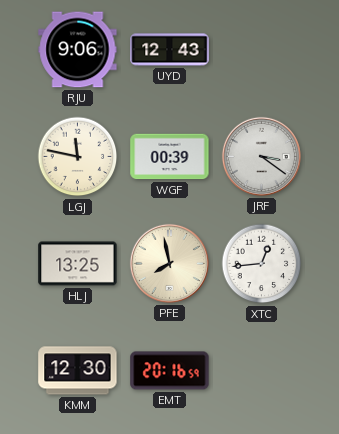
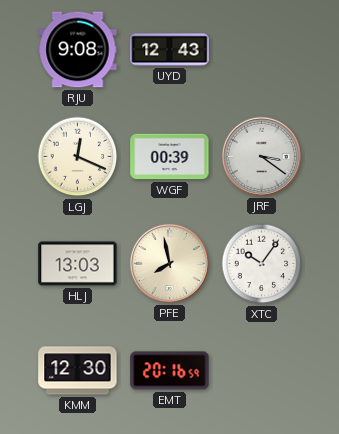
RJU: 9:06 -> 9:08
LGJ: 11:47 -> 12:19
HLJ: 13:25 -> 13:03
XTC: 12:44 -> 10:06
